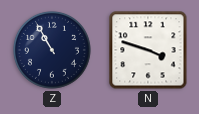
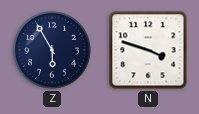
Z: 10:55 -> 5:55
